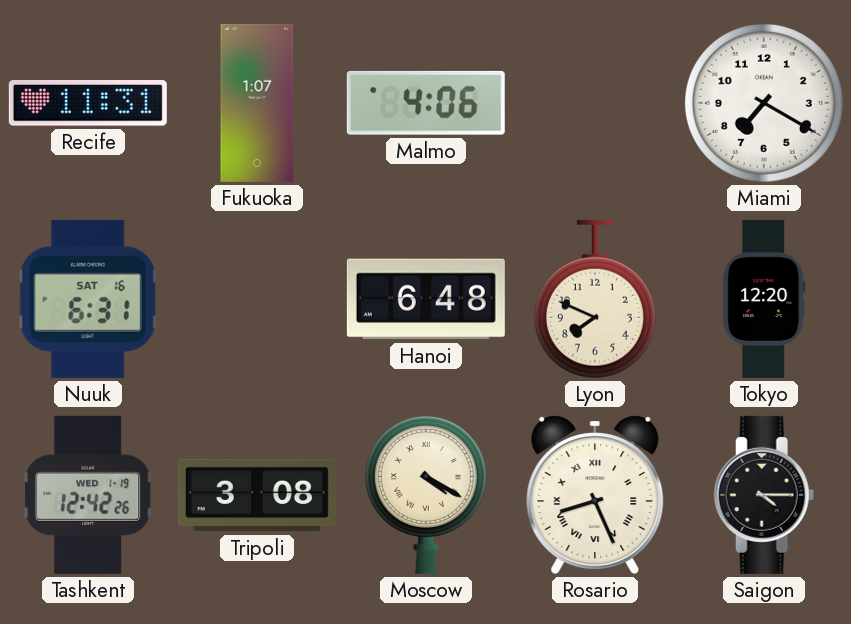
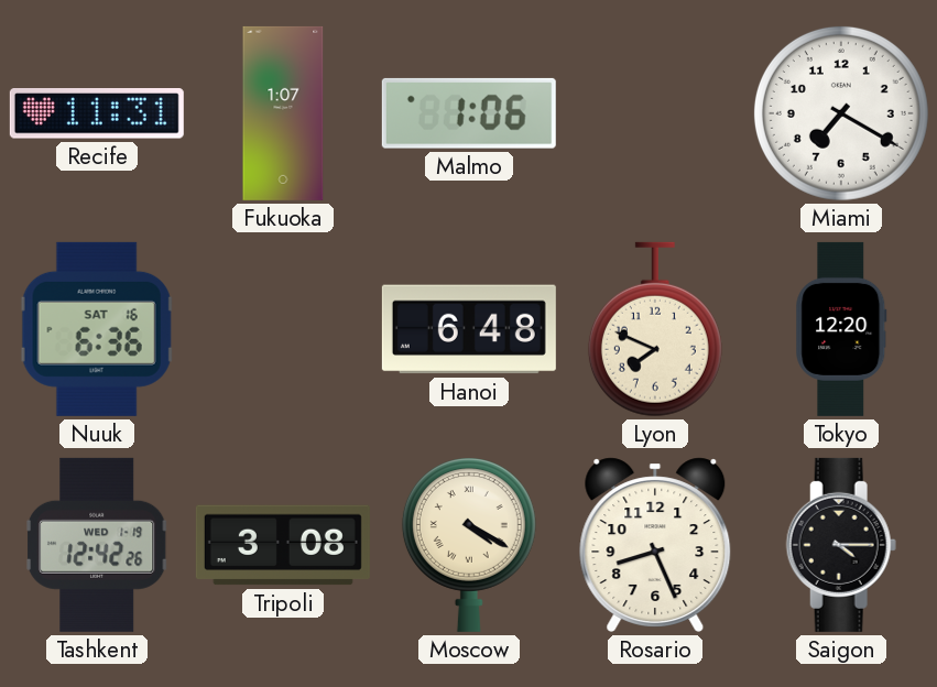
Malmo: 4:06 -> 1:06
Nuuk: 6:31 -> 6:36
Rosario numerals: Roman -> Arabic
